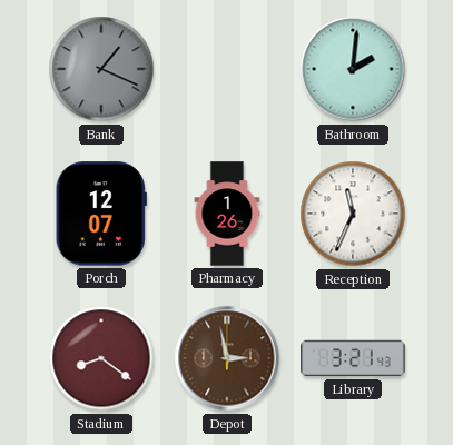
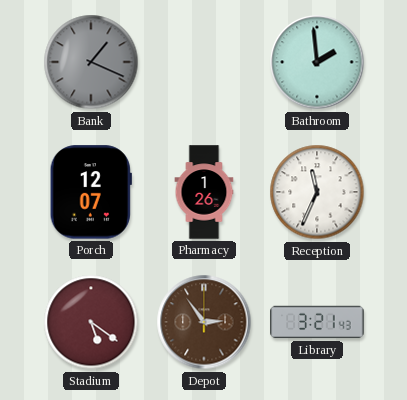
Bathroom: 2:01 -> 1:59
Stadium: 8:21 -> 5:21
Depot: 2:58 -> 2:54
